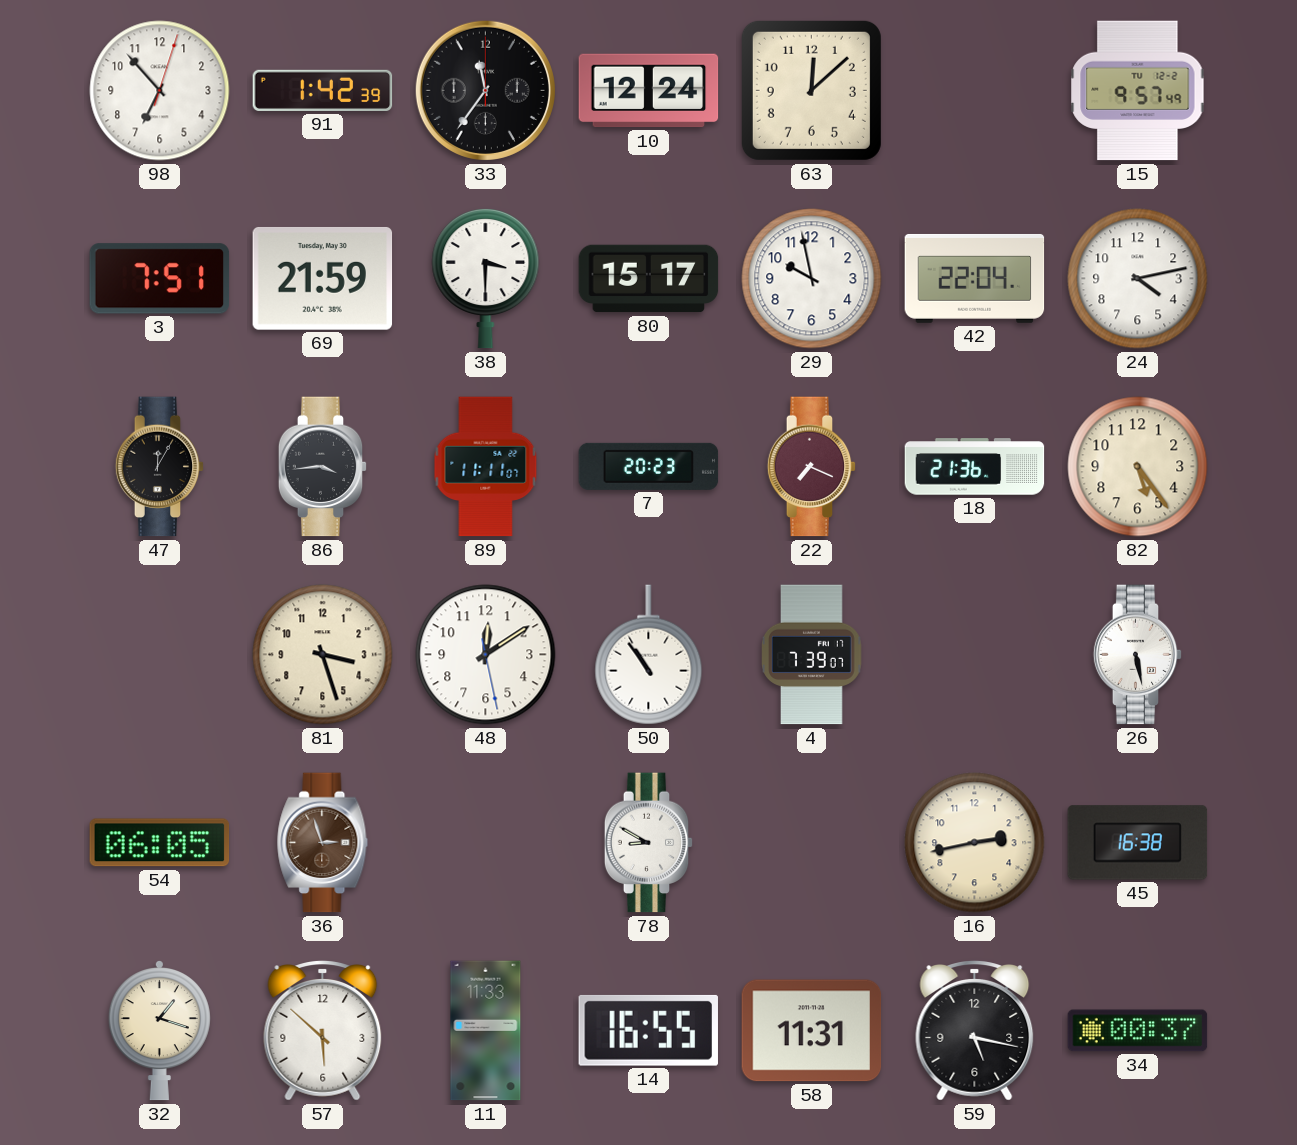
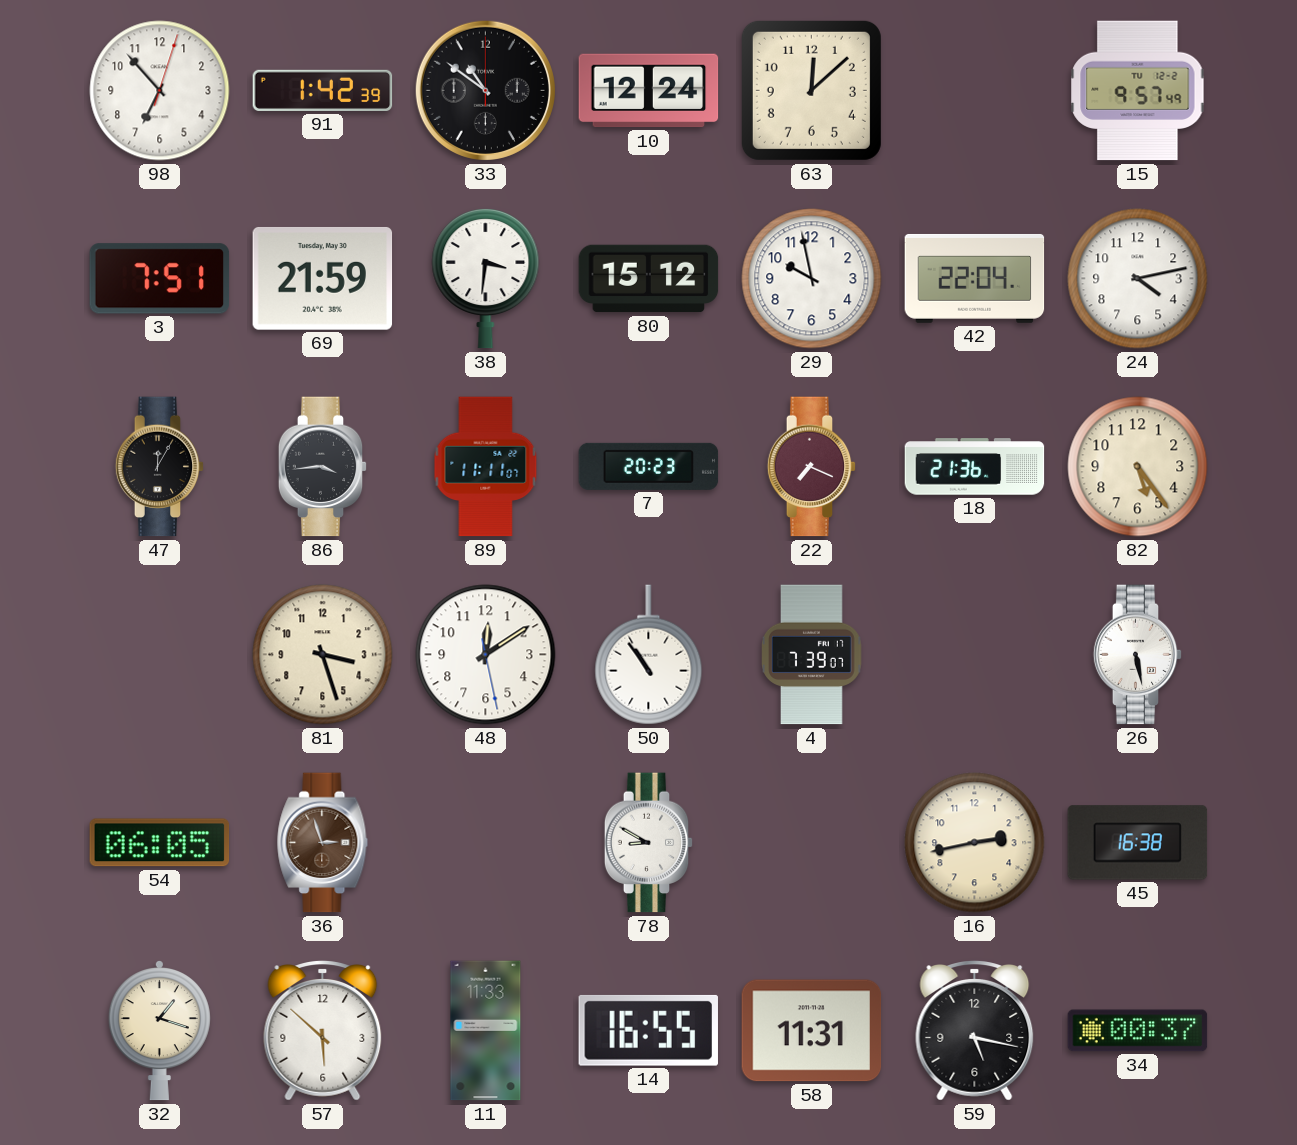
33: 11:36 -> 10:51
38: 3:30 -> 3:31
80: 15:17 -> 15:12
